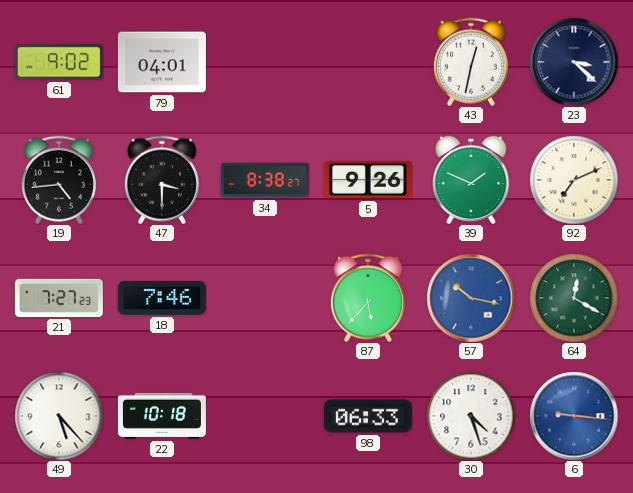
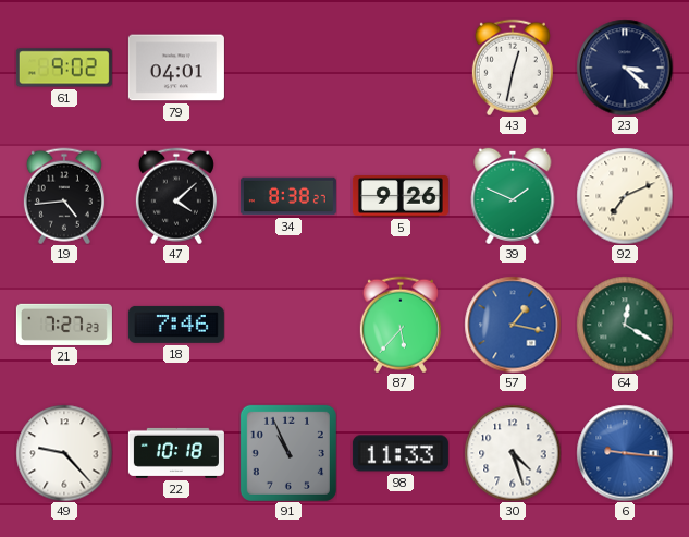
47: 3:30 -> 4:08
57: 10:17 -> 1:17
49: 5:23 -> 9:23
91: none -> 10:56
98: 06:33 -> 11:33
